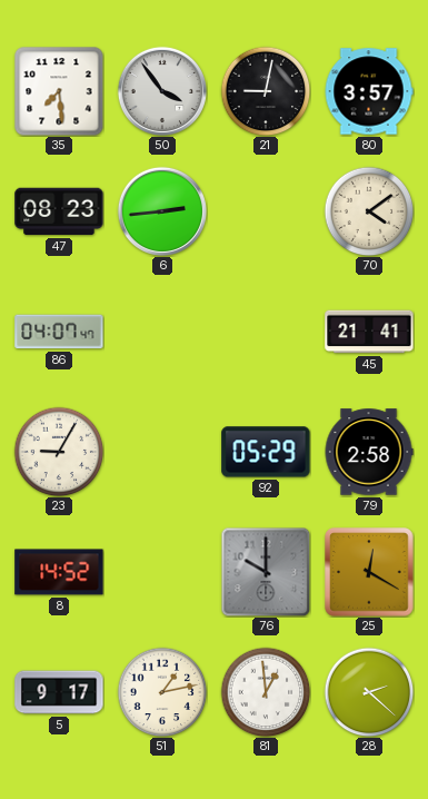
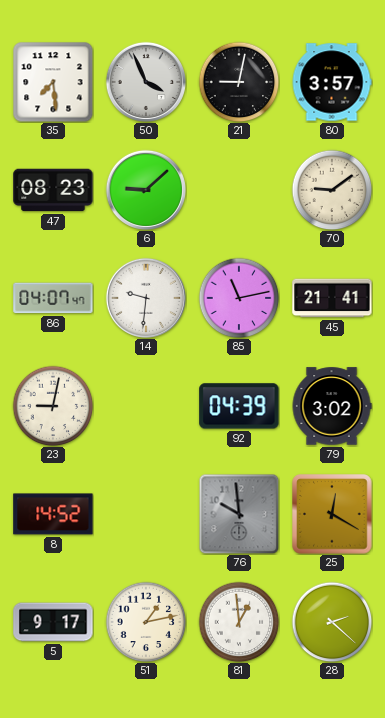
50: 3:54 -> 3:56
6: 2:44 -> 9:08
70: 4:09 -> 9:09
14: none -> 9:31
85: none -> 11:13
23: 9:05 -> 9:02
92: 05:29 -> 04:39
79: 2:58 -> 3:02
76: 10:00 -> 9:59
